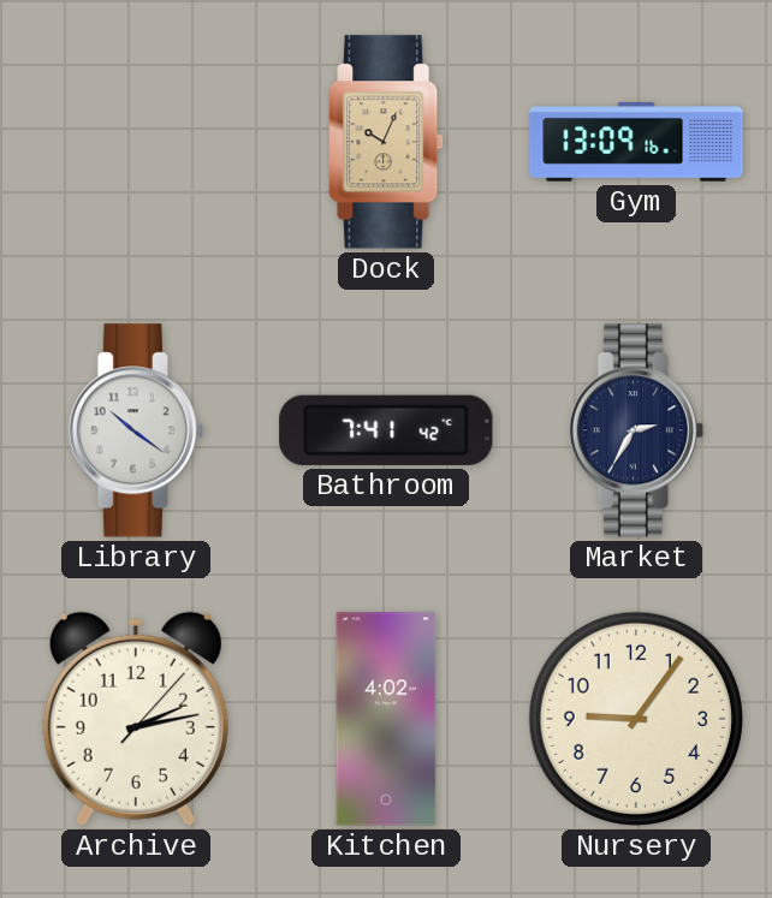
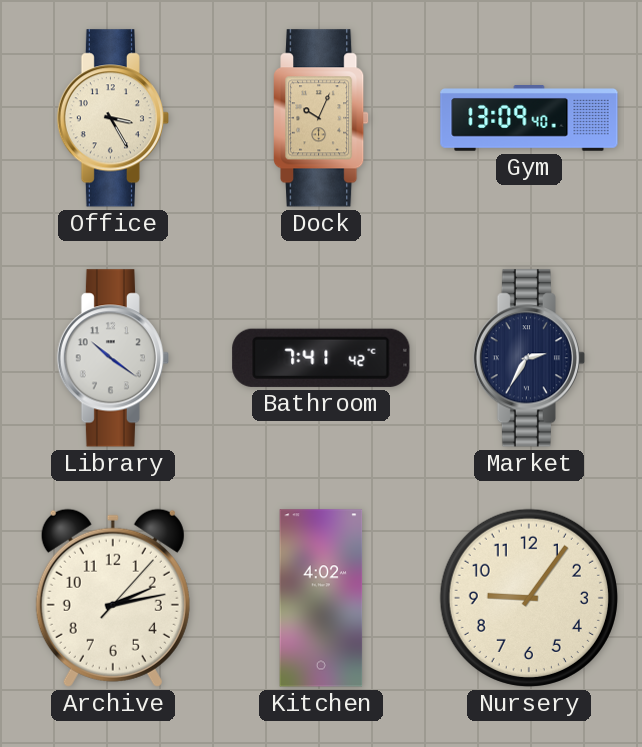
Office: none -> 3:25
Gym: 13:09:16 -> 13:09:40
